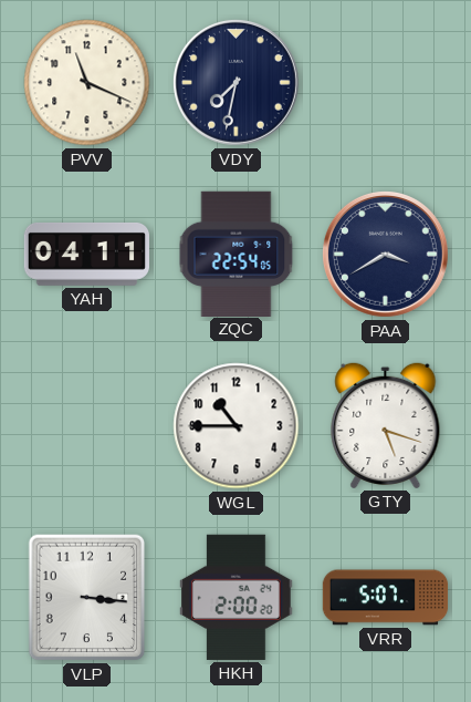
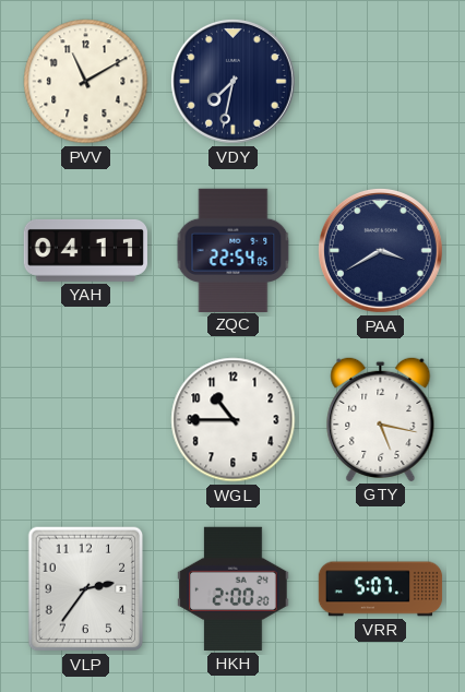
PVV: 11:19 -> 11:10
GTY: 5:18 -> 5:17
VLP: 3:16 -> 2:36
